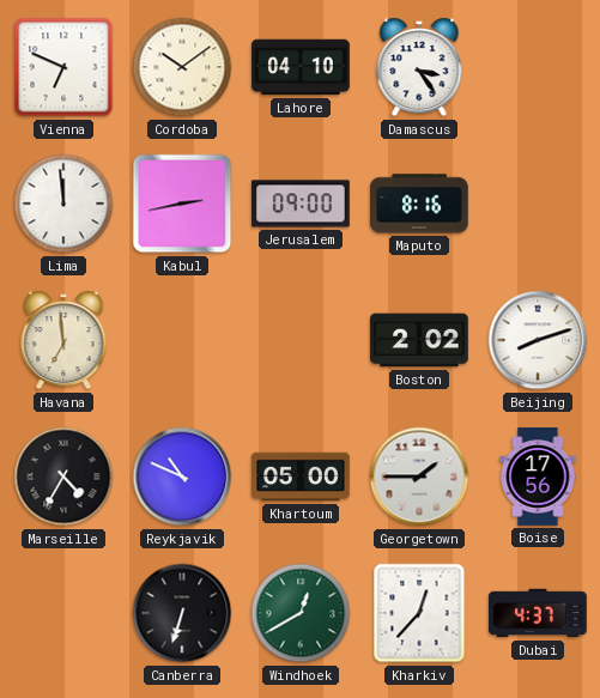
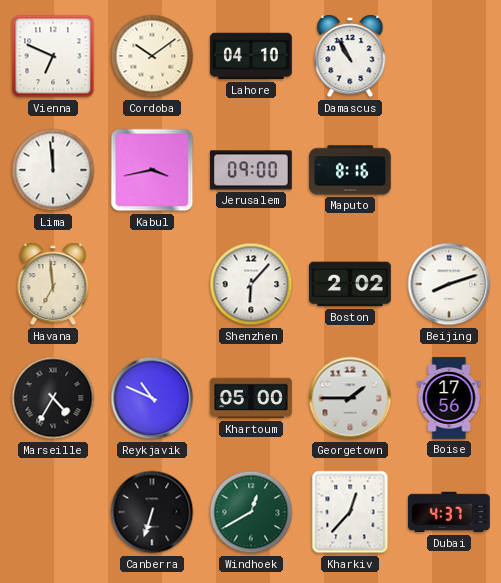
Damascus: 3:24 -> 10:55
Kabul: 2:43 -> 3:43
Shenzhen: none -> 6:07
